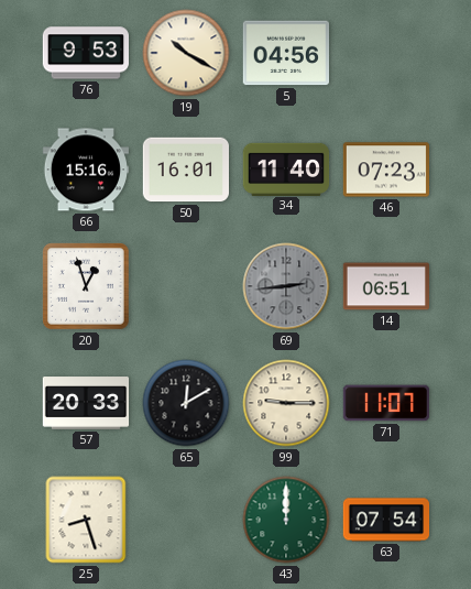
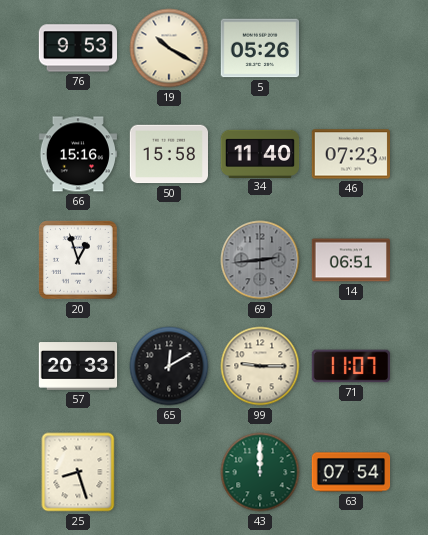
5: 04:56 -> 05:26
50: 16:01 -> 15:58
